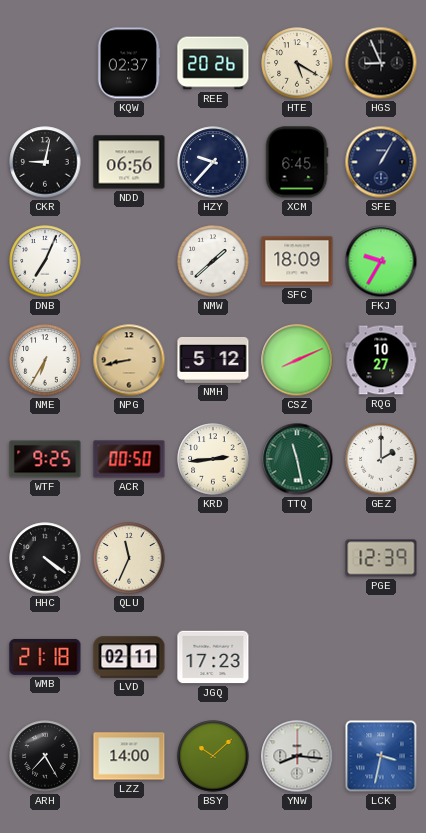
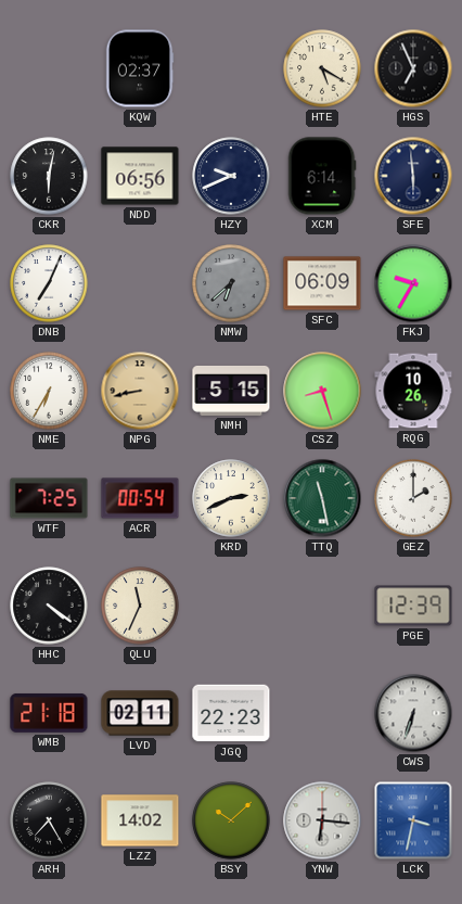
REE: 20:26 -> none
HGS: 8:56 -> 6:56
CKR: 9:02 -> 6:02
HZY: 9:37 -> 9:41
XCM: 6:45 -> 6:14
SFE: 1:05 -> 5:59
NMW: 1:38 -> 6:38
NMW dial: white -> grey
SFC: 18:09 -> 06:09
NMH: 5:12 -> 5:15
CSZ: 8:11 -> 8:27
RQG: 10:27 -> 10:26
WTF: 9:25 -> 7:25
ACR: 00:50 -> 00:54
KRD: 2:44 -> 2:41
JGQ: 17:23 -> 22:23
CWS: none -> 6:33
LZZ: 14:00 -> 14:02
YNW: 8:16 -> 6:16
